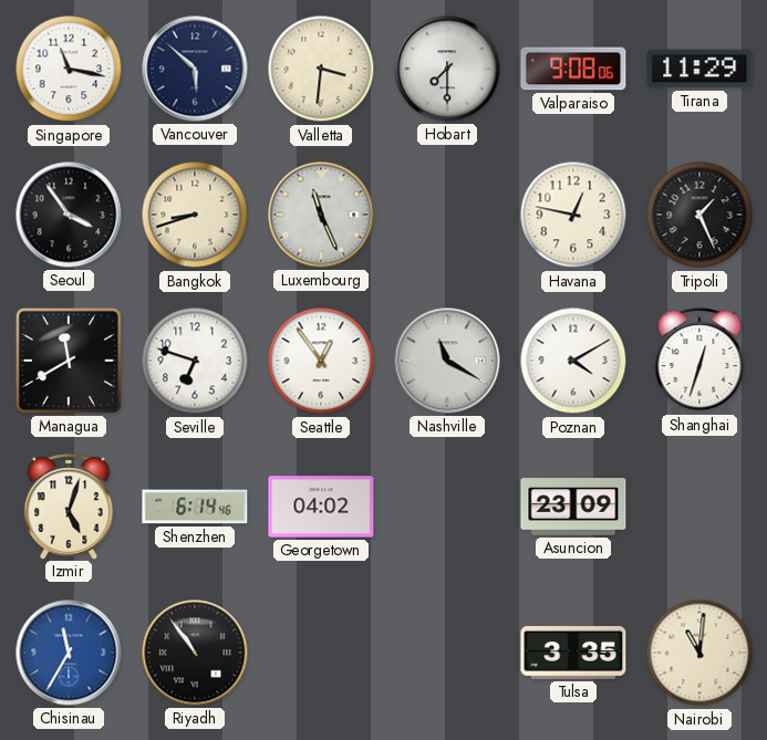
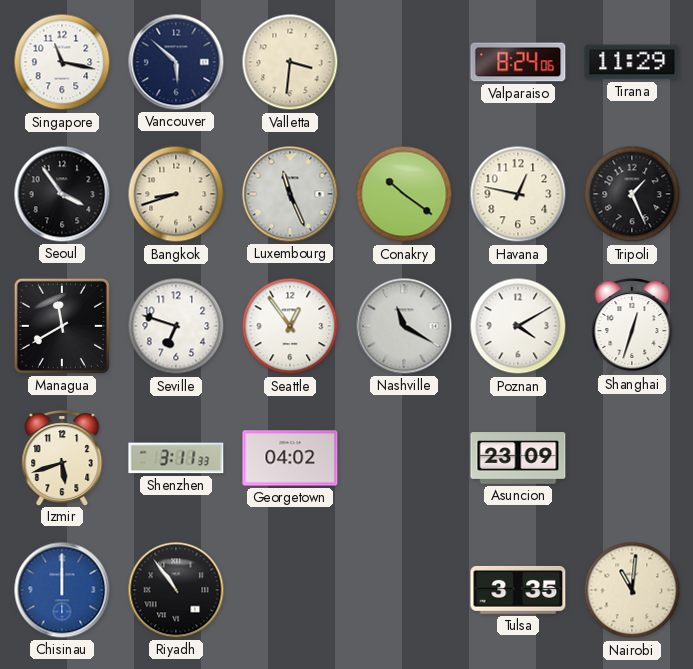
Hobart: 7:30 -> none
Valparaiso: 9:08 -> 8:24
Conakry: none -> 10:21
Izmir: 5:03 -> 5:42
Shenzhen: 6:14 -> 3:11
Chisinau: 11:35 -> 12:00
